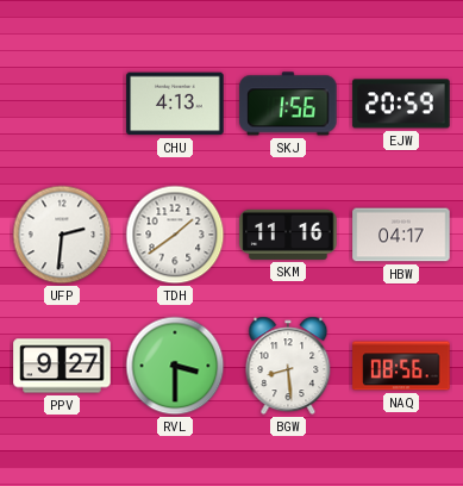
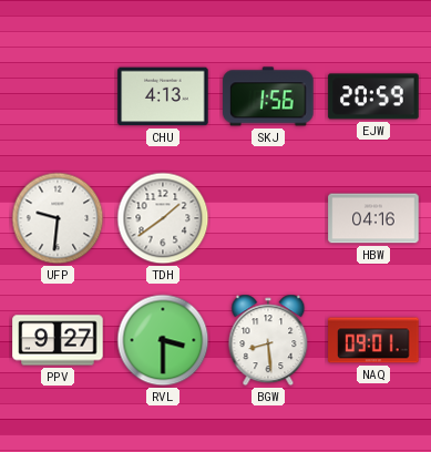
UFP: 2:31 -> 9:31
SKM: 11:16 -> none
HBW: 04:17 -> 04:16
NAQ: 08:56 -> 09:01
